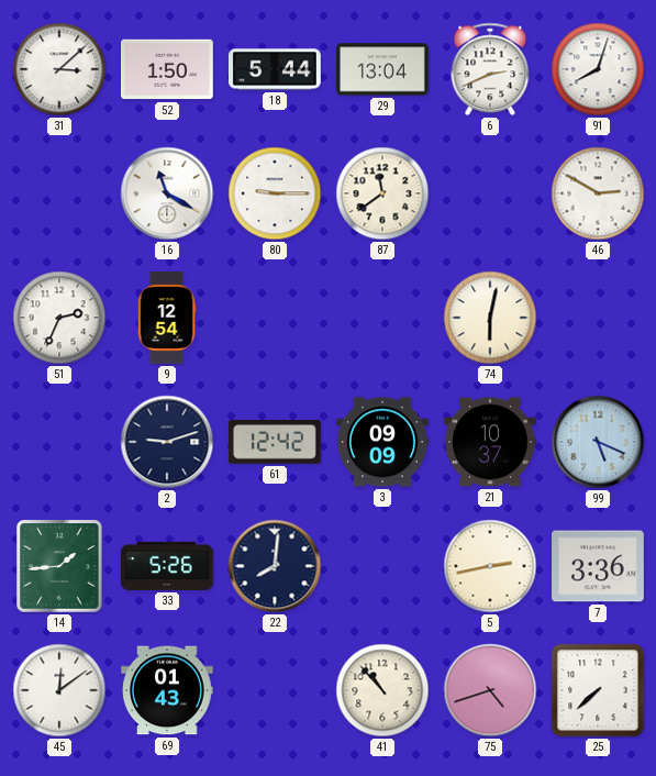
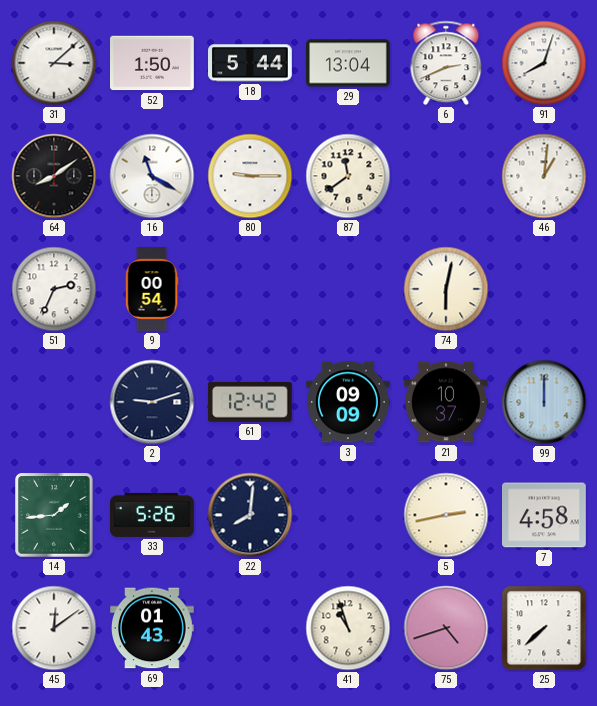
64: none -> 8:09
46: 2:50 -> 1:01
9: 12:54 -> 00:54
99: 5:19 -> 12:00
7: 3:36 -> 4:58
41: 10:53 -> 10:57
